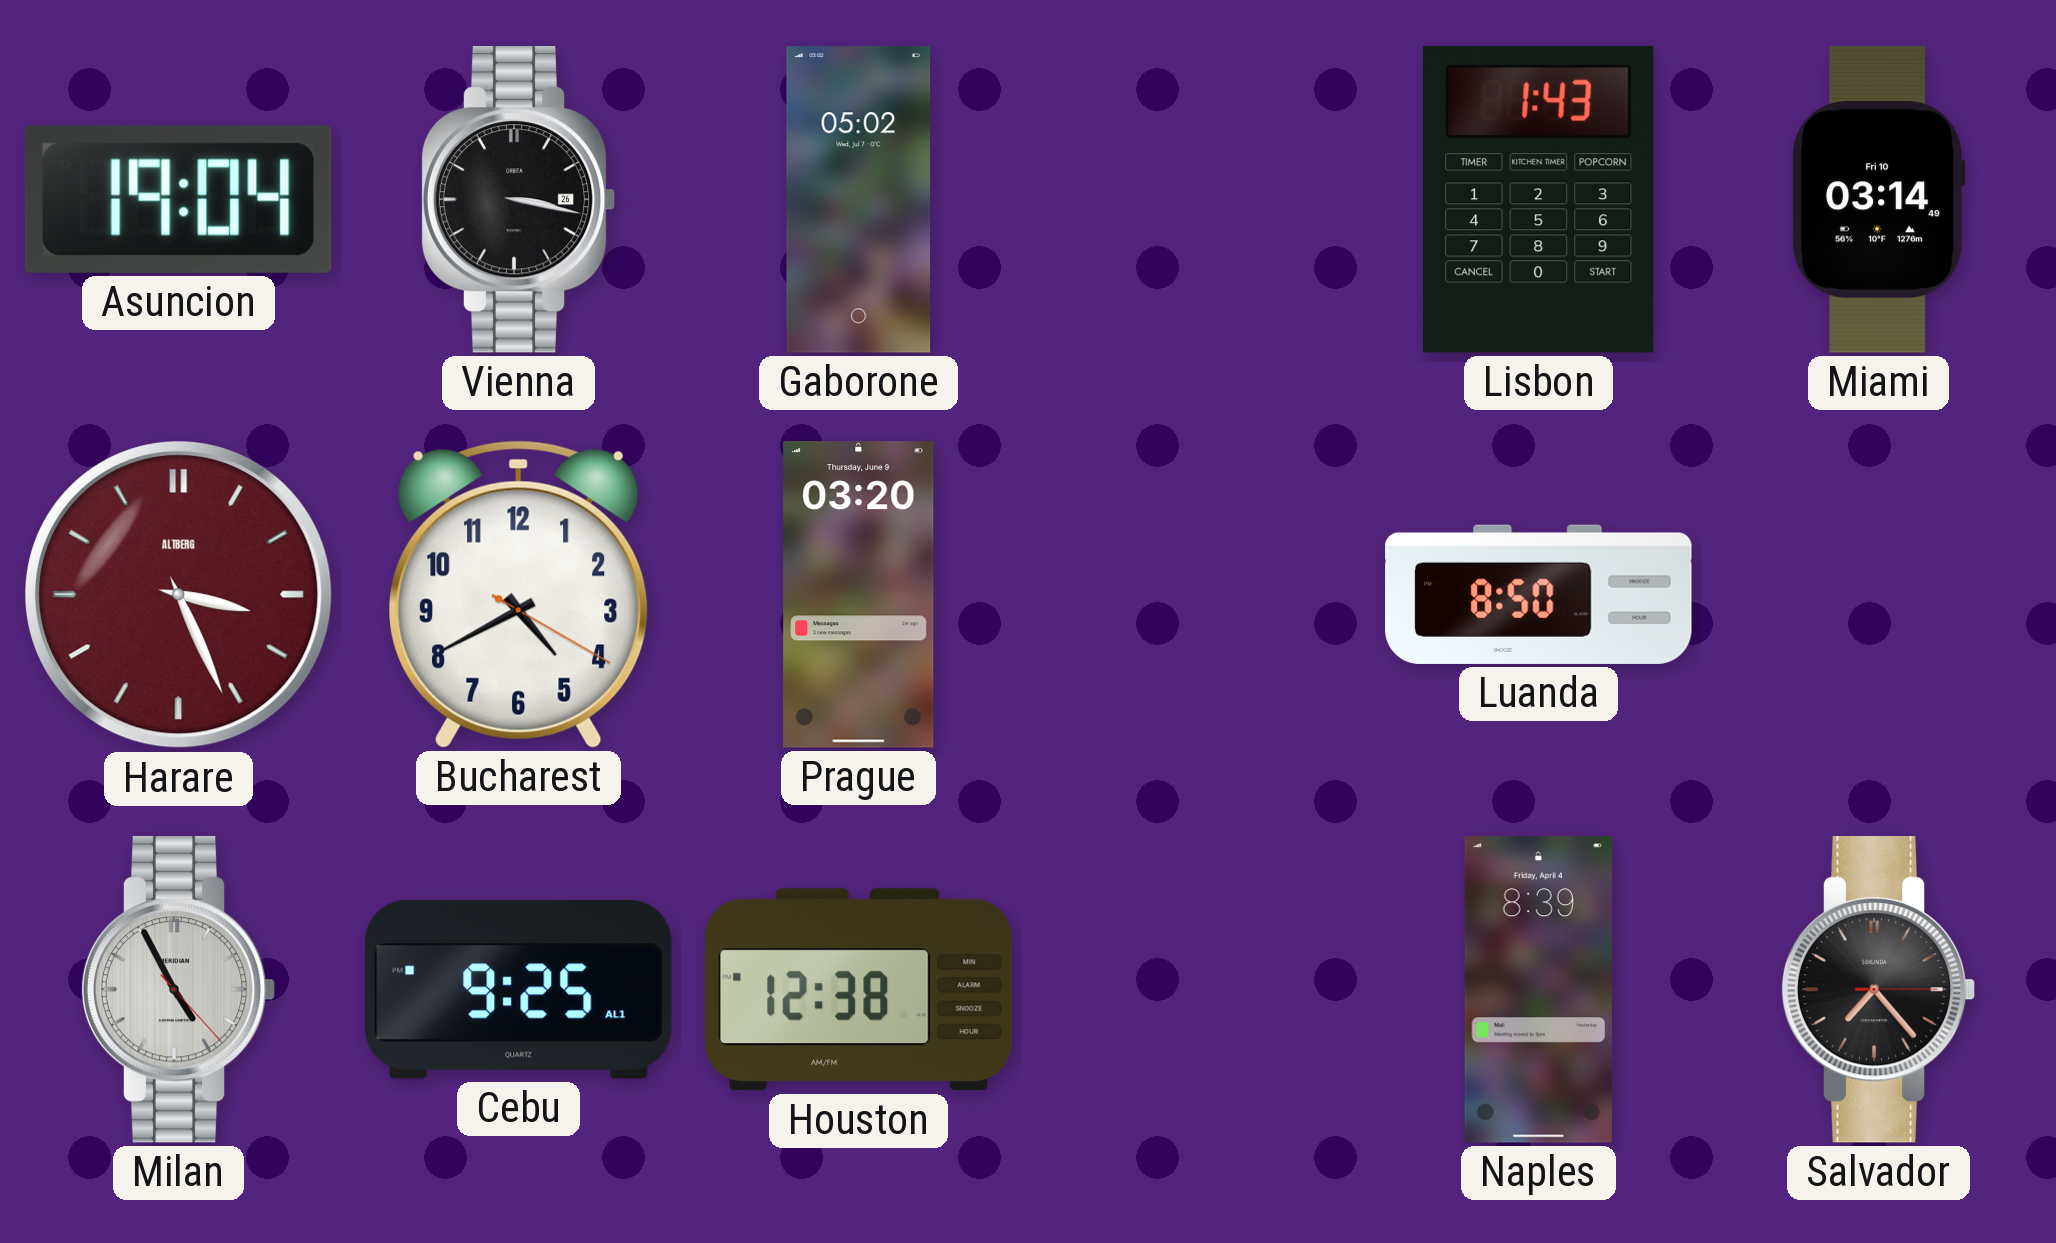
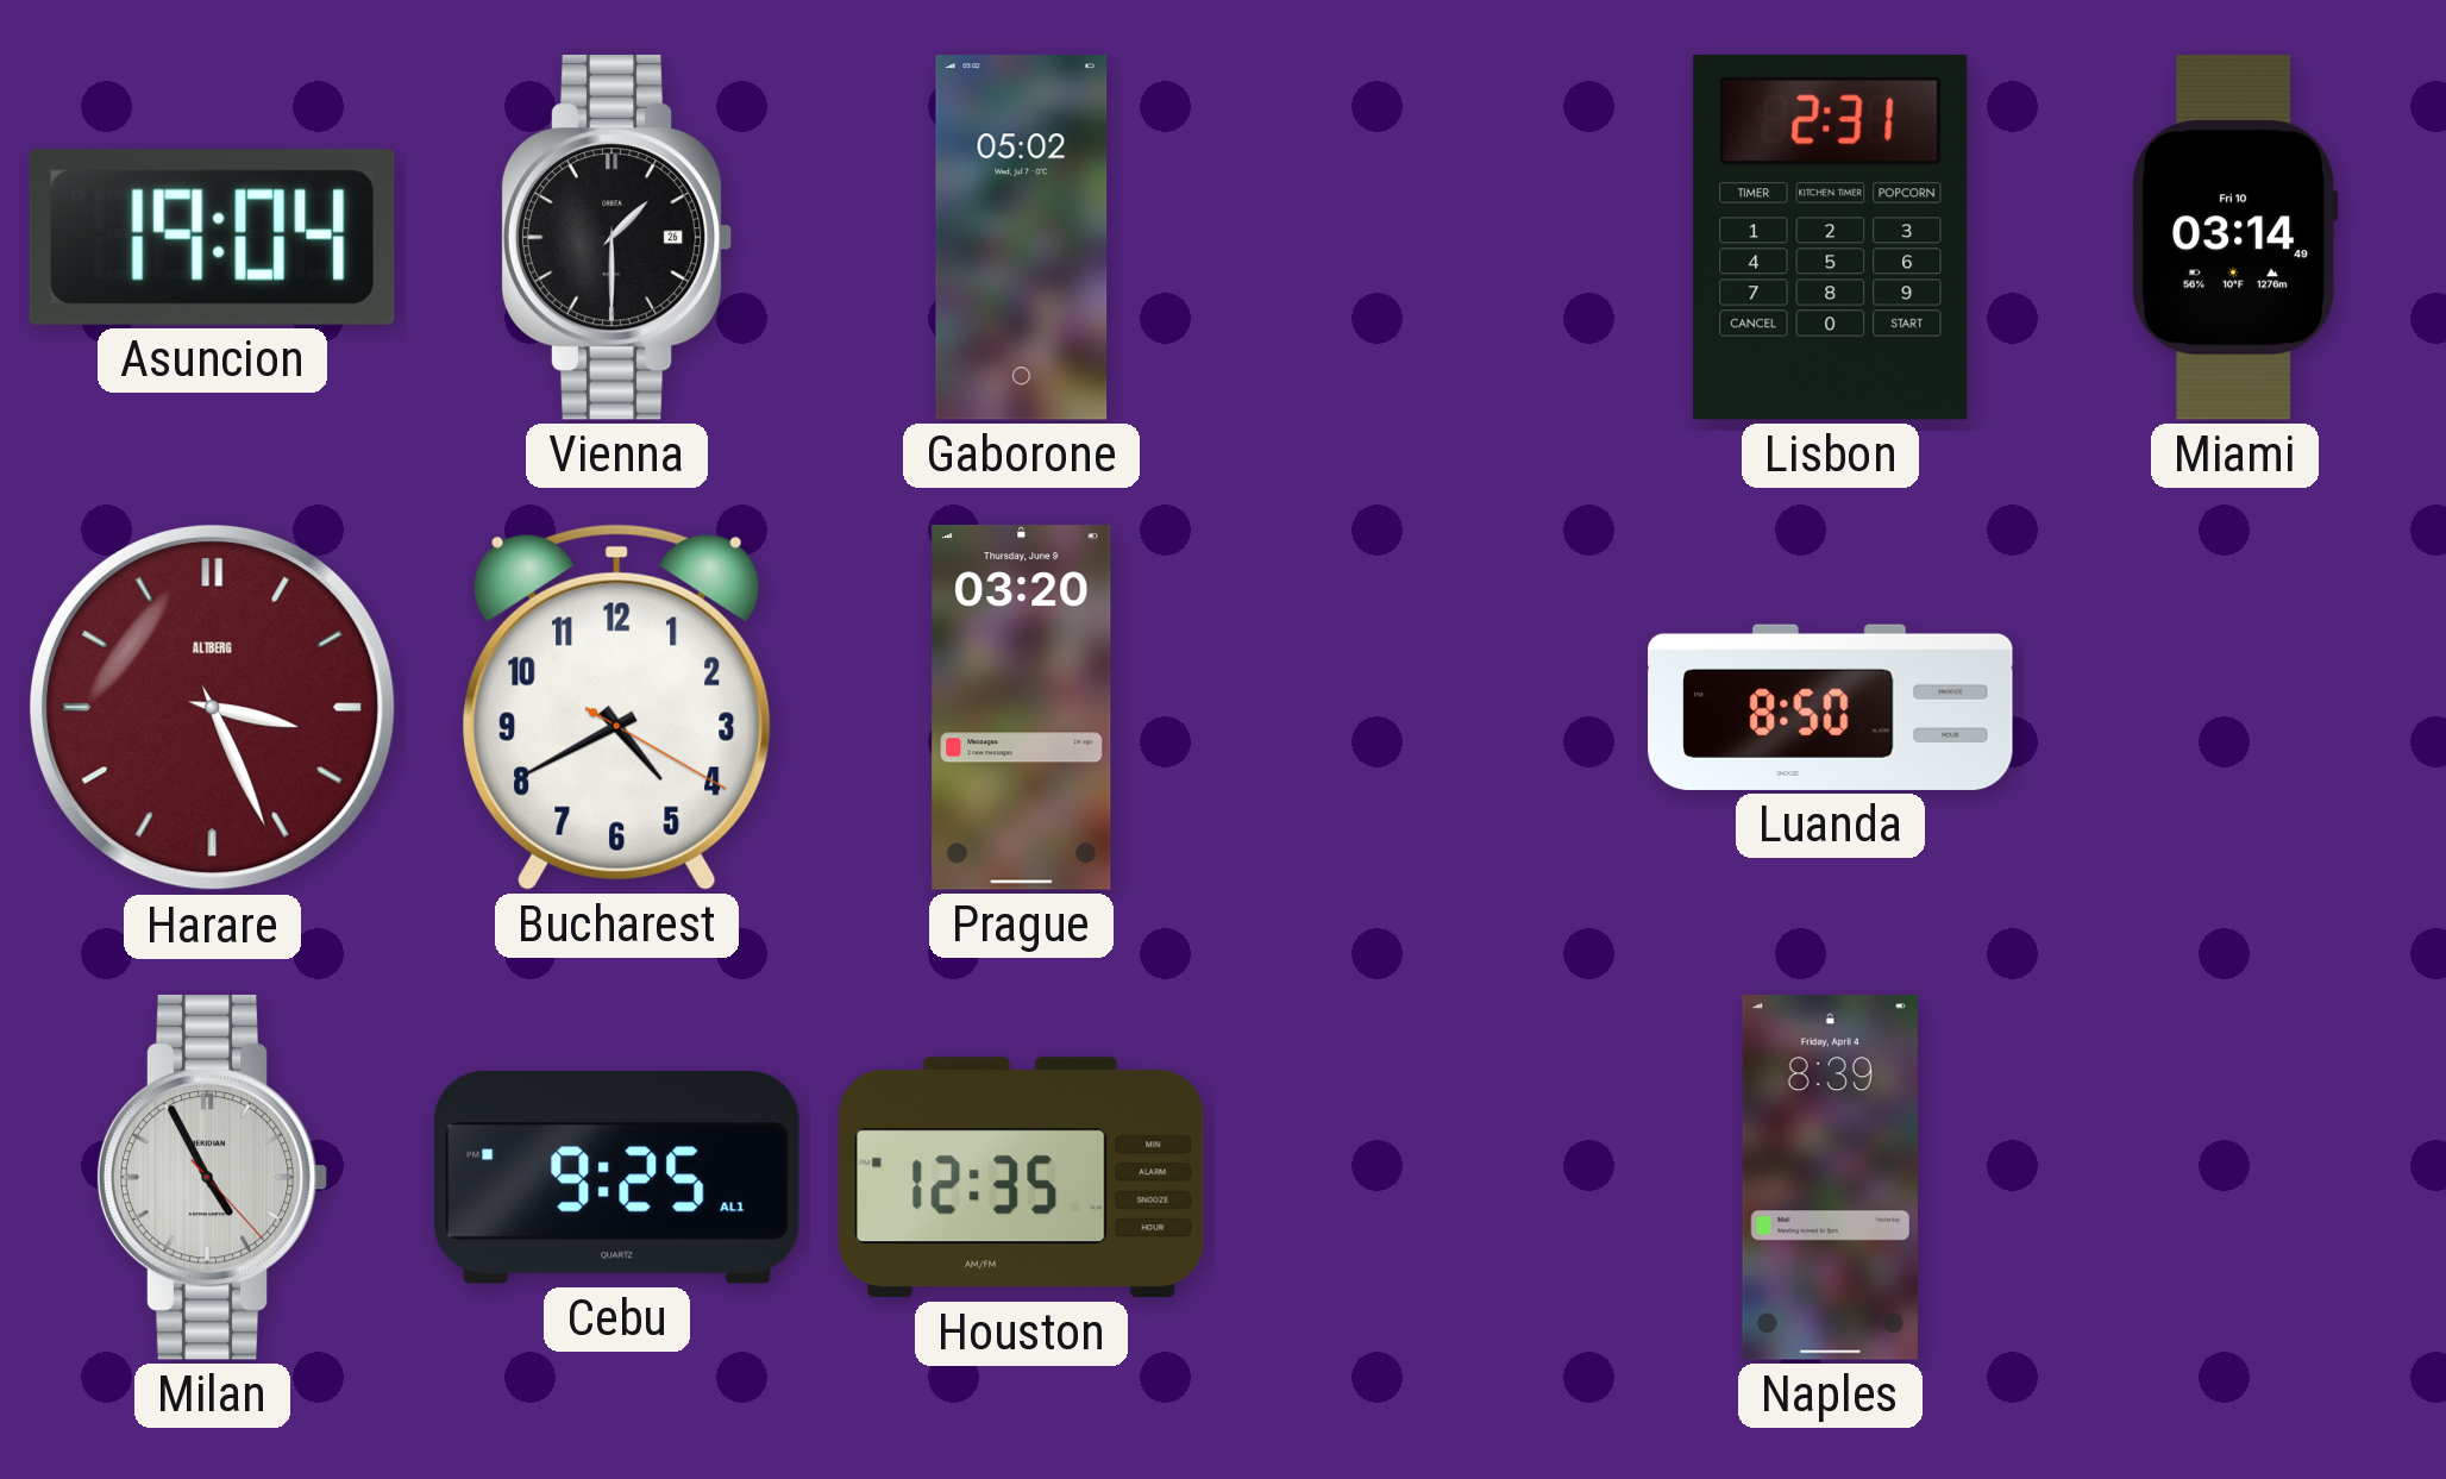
Vienna: 3:17 -> 1:30
Lisbon: 1:43 -> 2:31
Houston: 12:38 -> 12:35
Salvador: 7:23 -> none
